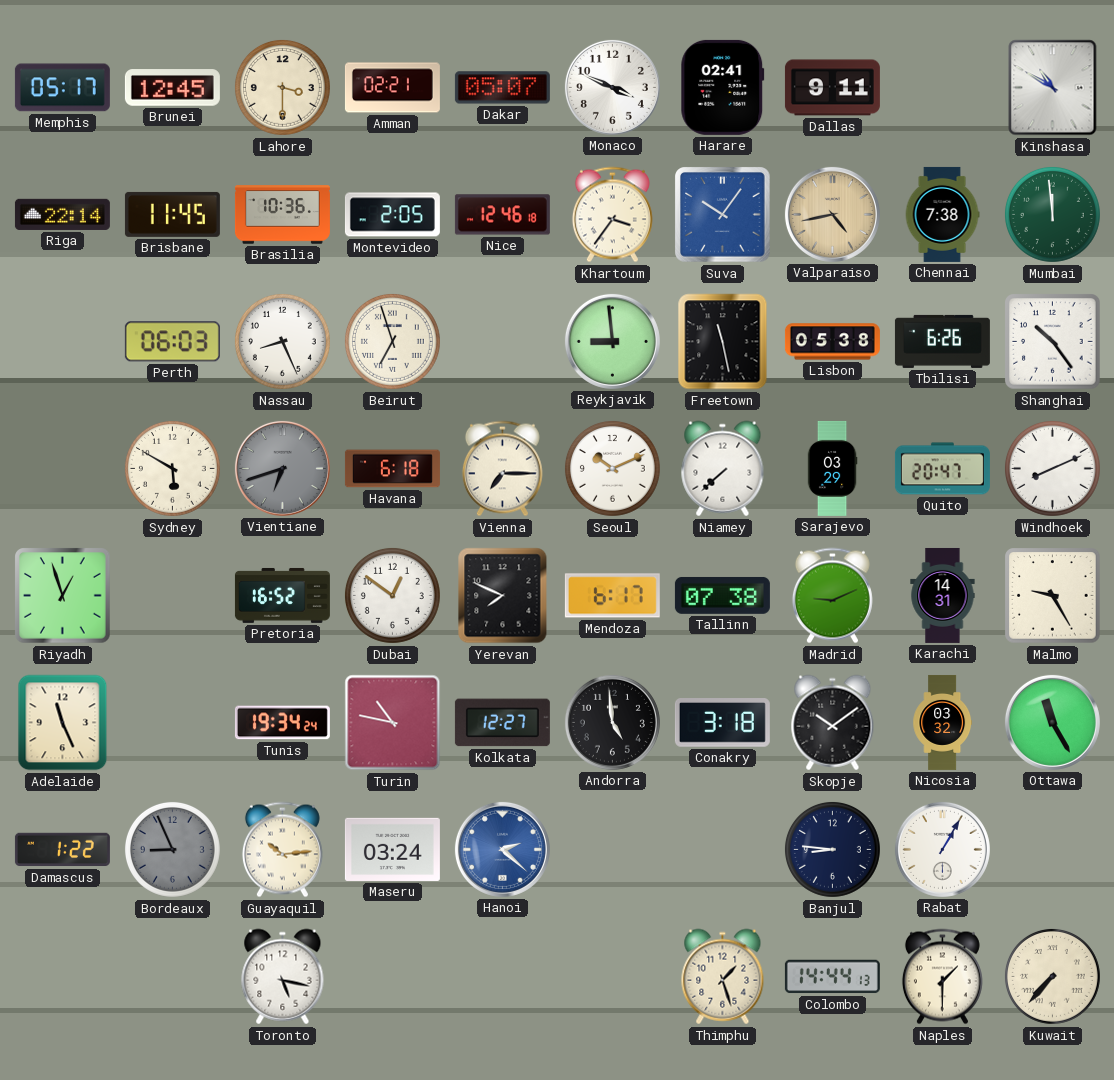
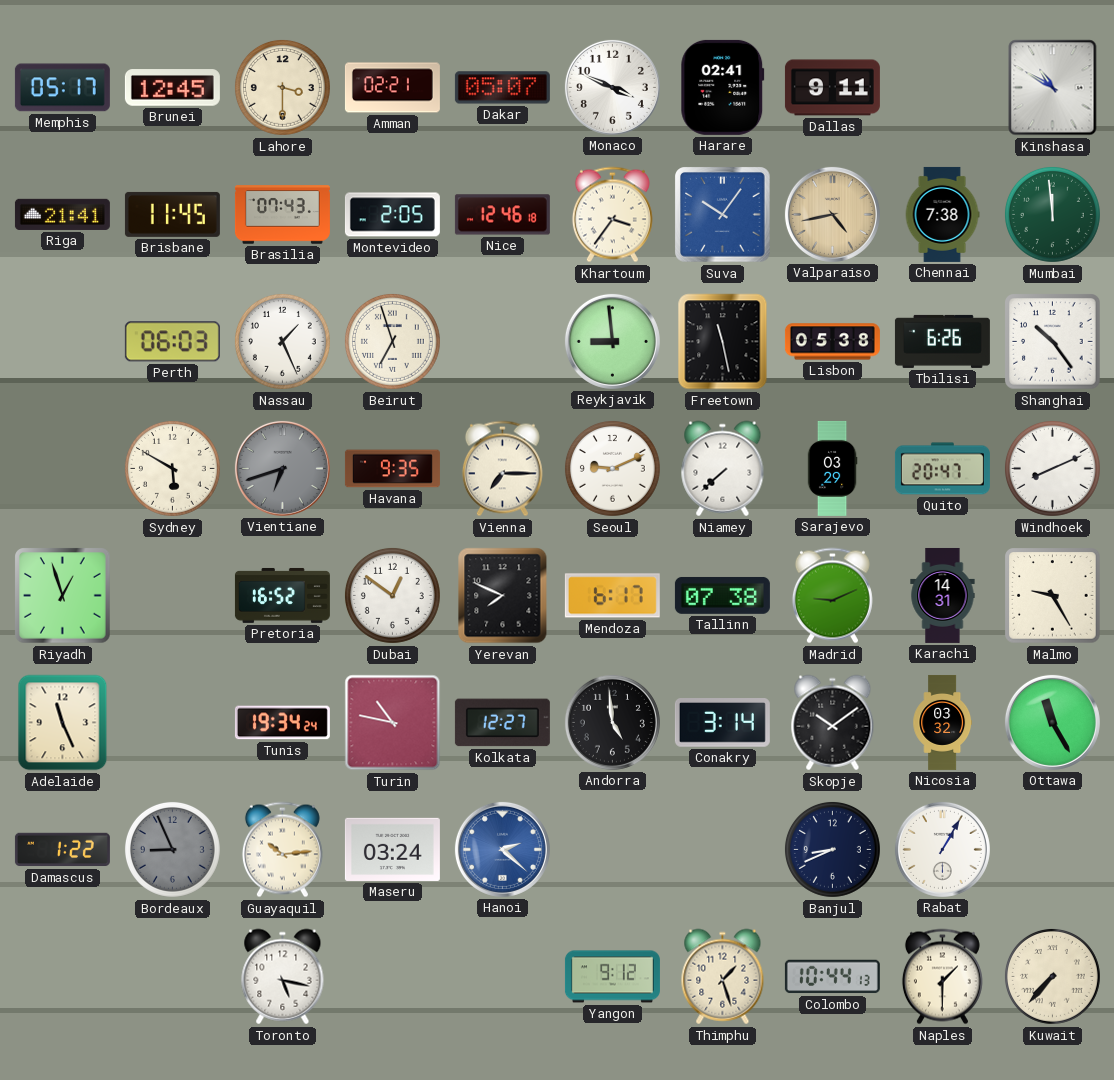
Riga: 22:14 -> 21:41
Brasilia: 10:36 -> 07:43
Nassau: 8:26 -> 1:26
Havana: 6:18 -> 9:35
Seoul: 10:11 -> 9:11
Conakry: 3:18 -> 3:14
Banjul: 8:46 -> 8:41
Yangon: none -> 9:12
Colombo: 14:44 -> 10:44
